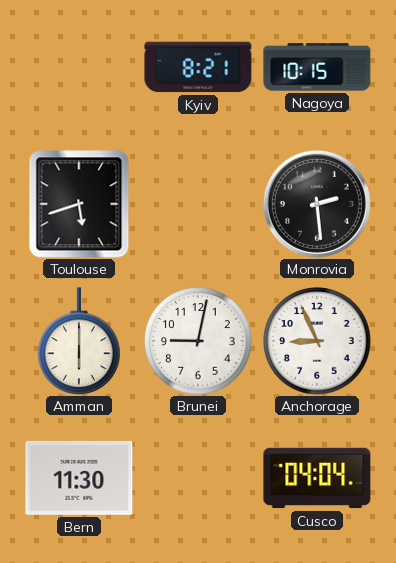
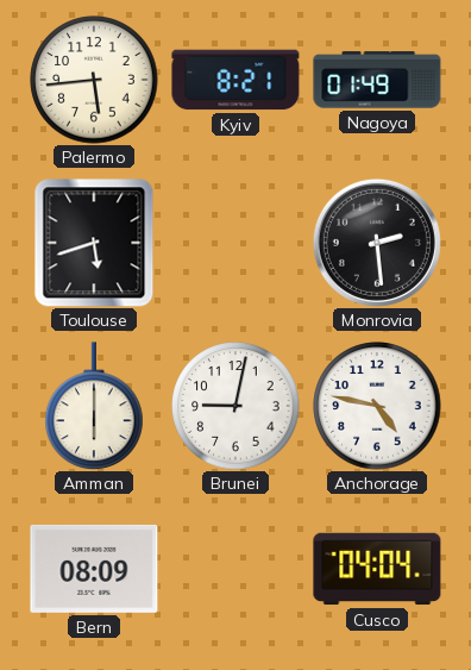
Palermo: none -> 5:44
Nagoya: 10:15 -> 01:49
Anchorage: 8:56 -> 4:47
Bern: 11:30 -> 08:09
